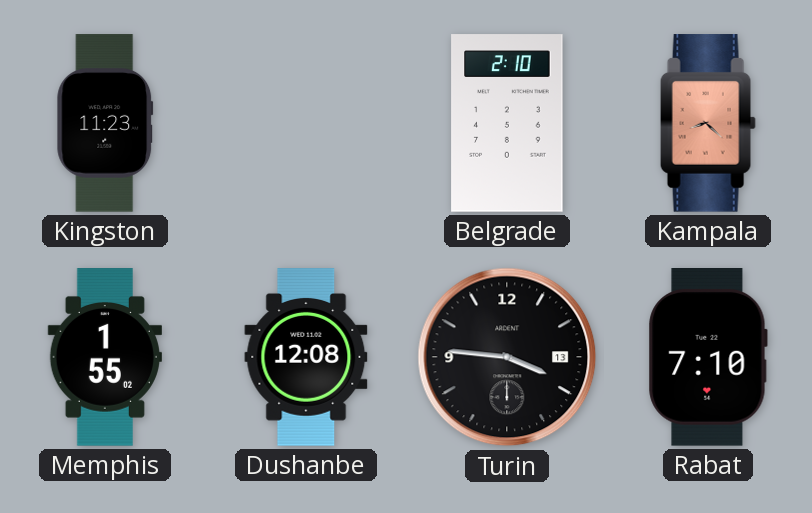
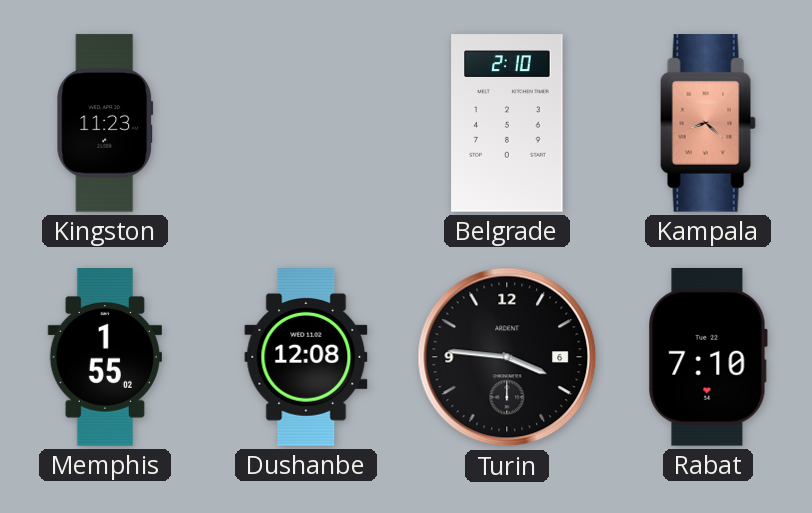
Turin date: 13 -> 6
